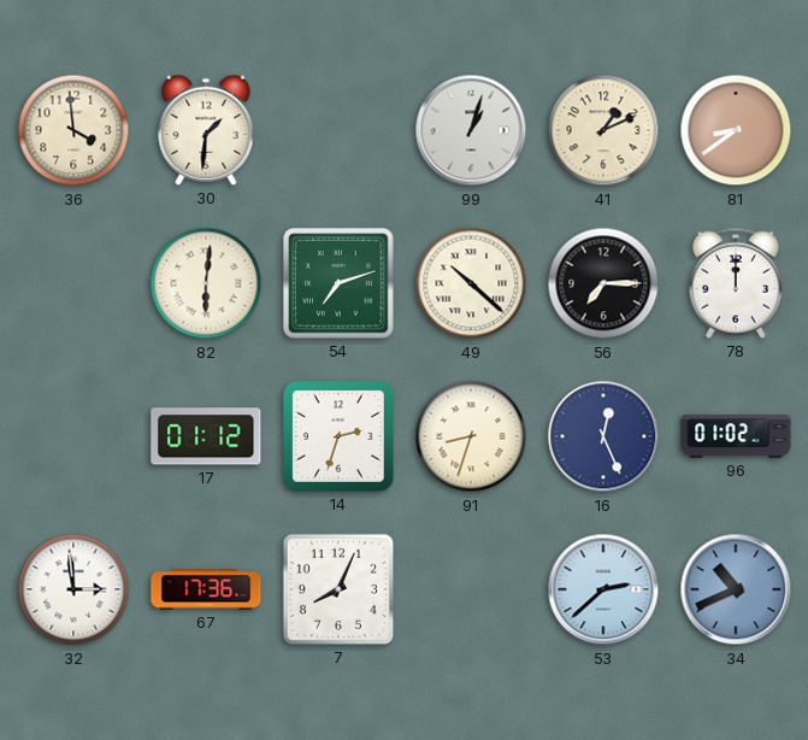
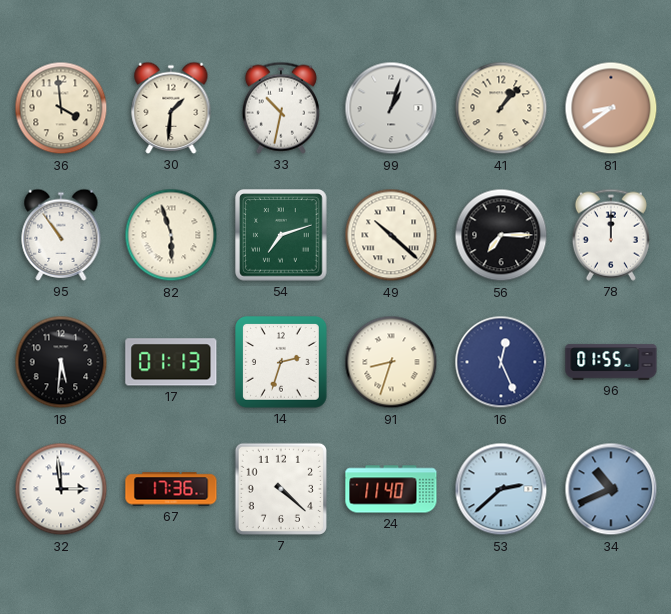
33: none -> 10:32
41: 1:11 -> 1:07
95: none -> 10:54
82: 6:01 -> 5:57
18: none -> 5:31
17: 01:12 -> 01:13
96: 01:02 -> 01:55
7: 8:04 -> 4:22
24: none -> 11:40
